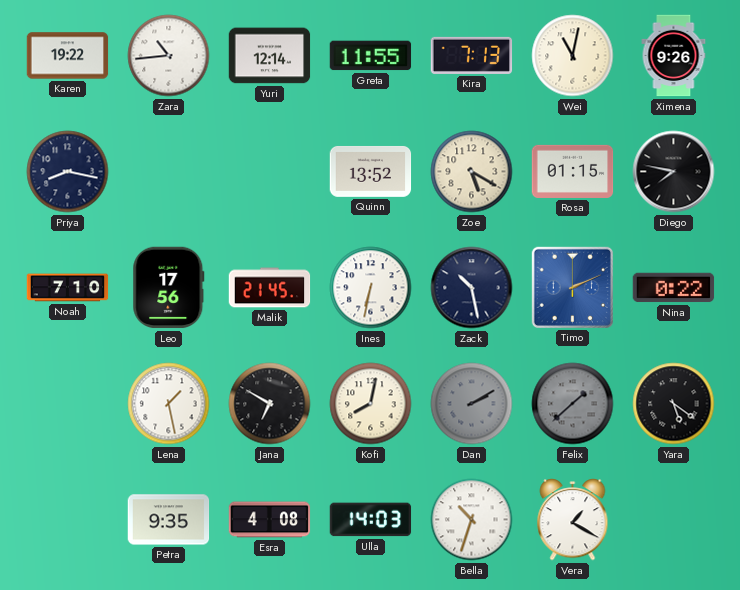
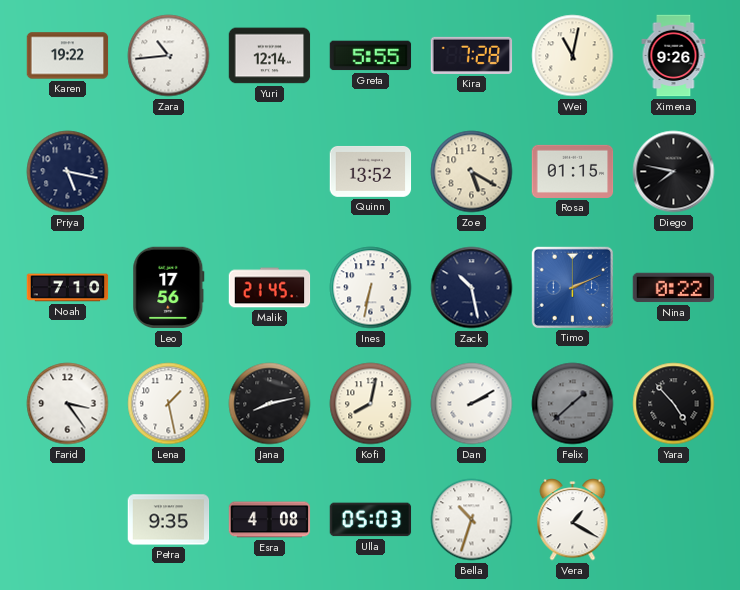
Greta: 11:55 -> 5:55
Kira: 7:13 -> 7:28
Priya: 8:17 -> 5:17
Farid: none -> 3:24
Jana: 6:50 -> 8:13
Dan dial: grey -> white
Yara: 5:21 -> 4:53
Ulla: 14:03 -> 05:03
